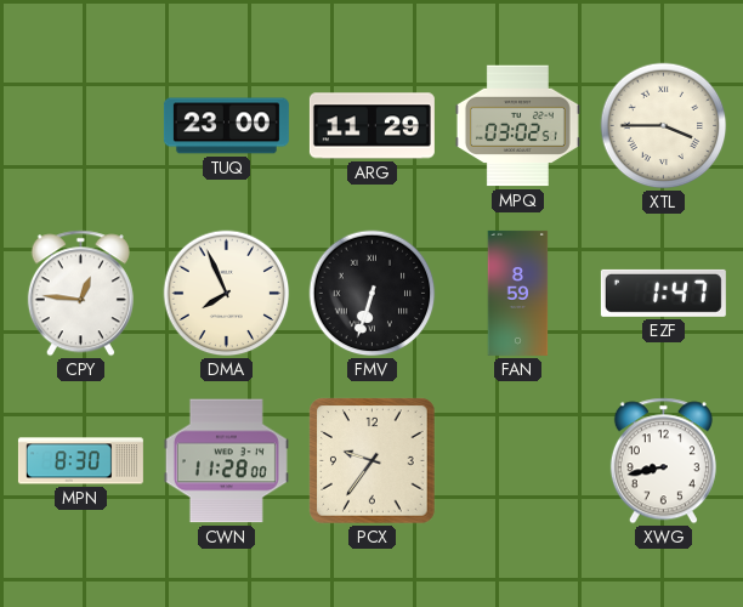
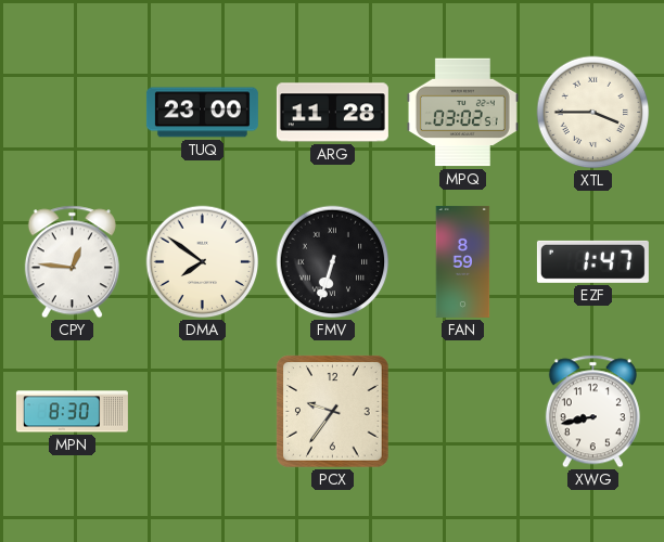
ARG: 11:29 -> 11:28
DMA: 7:56 -> 7:51
CWN: 11:28 -> none
